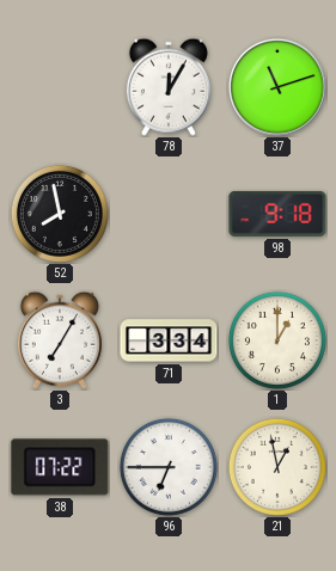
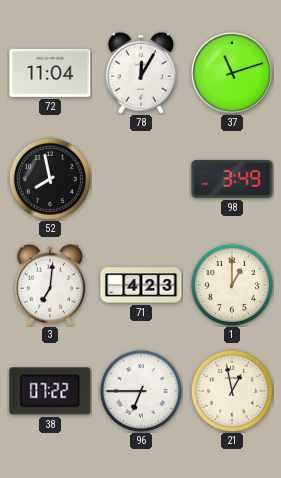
72: none -> 11:04
98: 9:18 -> 3:49
3: 7:05 -> 7:01
71: 3:34 -> 4:23
